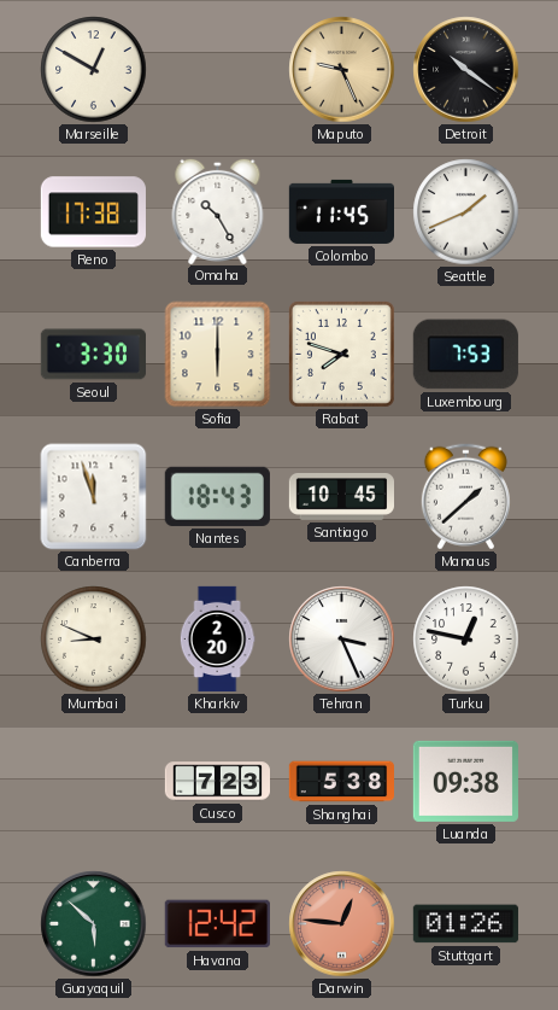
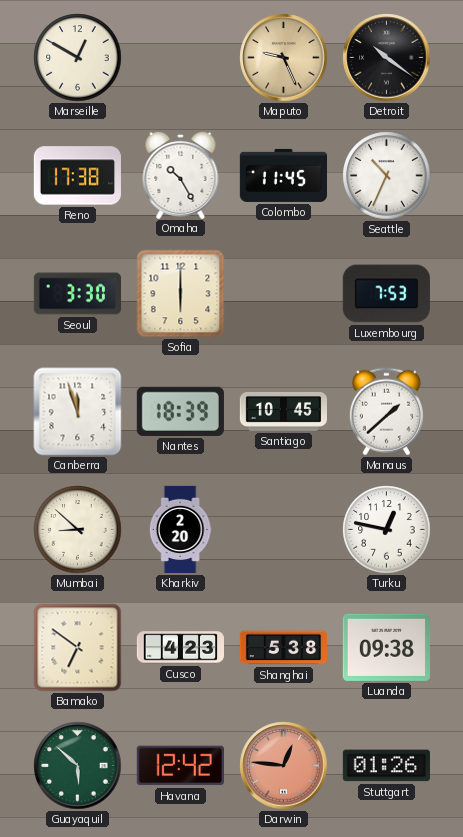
Seattle: 1:41 -> 10:34
Rabat: 7:48 -> none
Nantes: 18:43 -> 18:39
Mumbai: 8:49 -> 8:52
Tehran: 3:26 -> none
Bamako: none -> 6:51
Cusco: 7:23 -> 4:23
